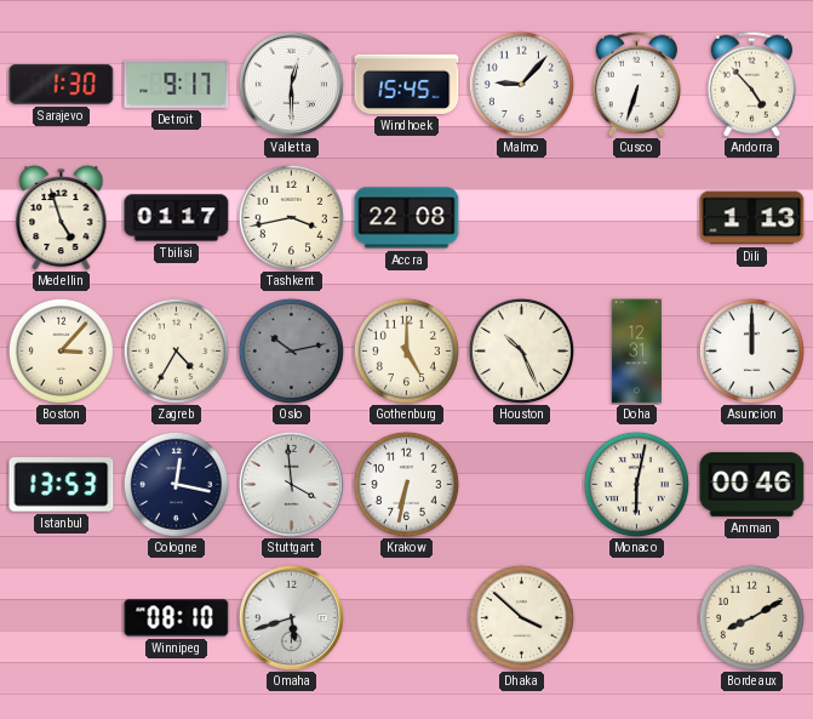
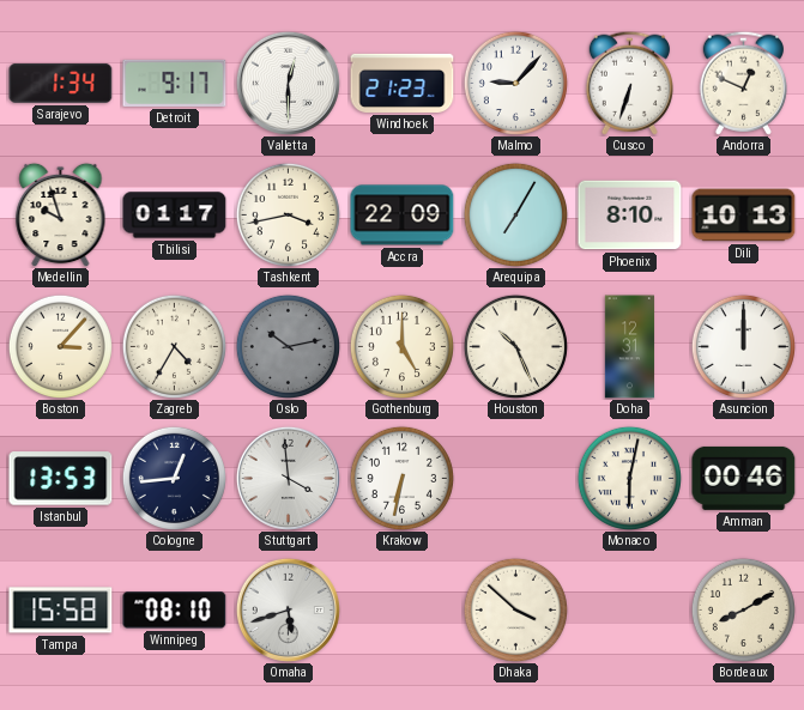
Sarajevo: 1:30 -> 1:34
Windhoek: 15:45 -> 21:23
Andorra: 4:53 -> 12:49
Medellin: 4:57 -> 9:57
Accra: 22:08 -> 22:09
Arequipa: none -> 7:05
Phoenix: none -> 8:10
Dili: 1:13 -> 10:13
Cologne: 12:17 -> 12:44
Tampa: none -> 15:58
